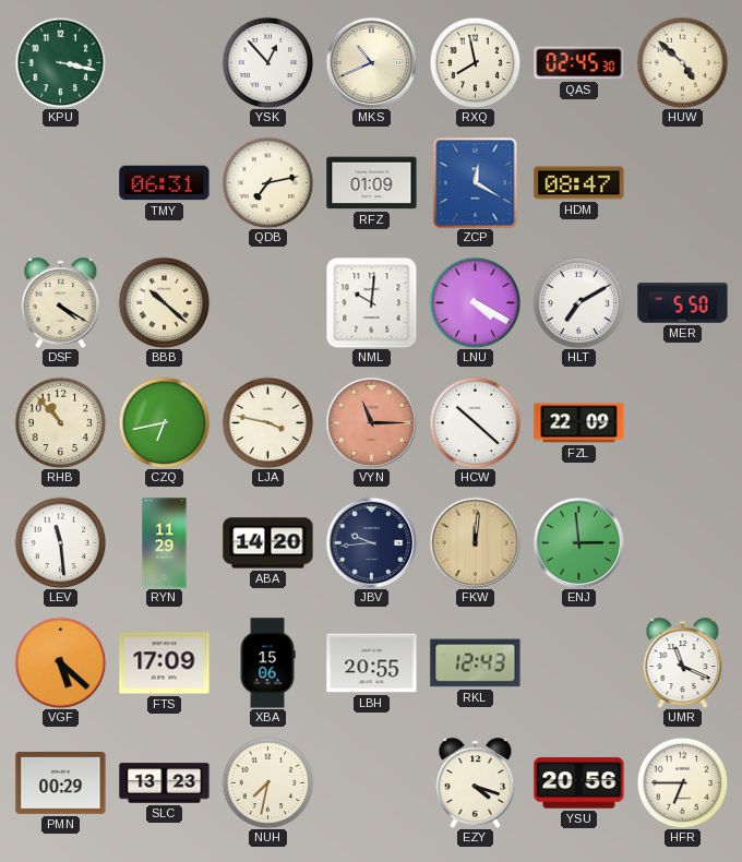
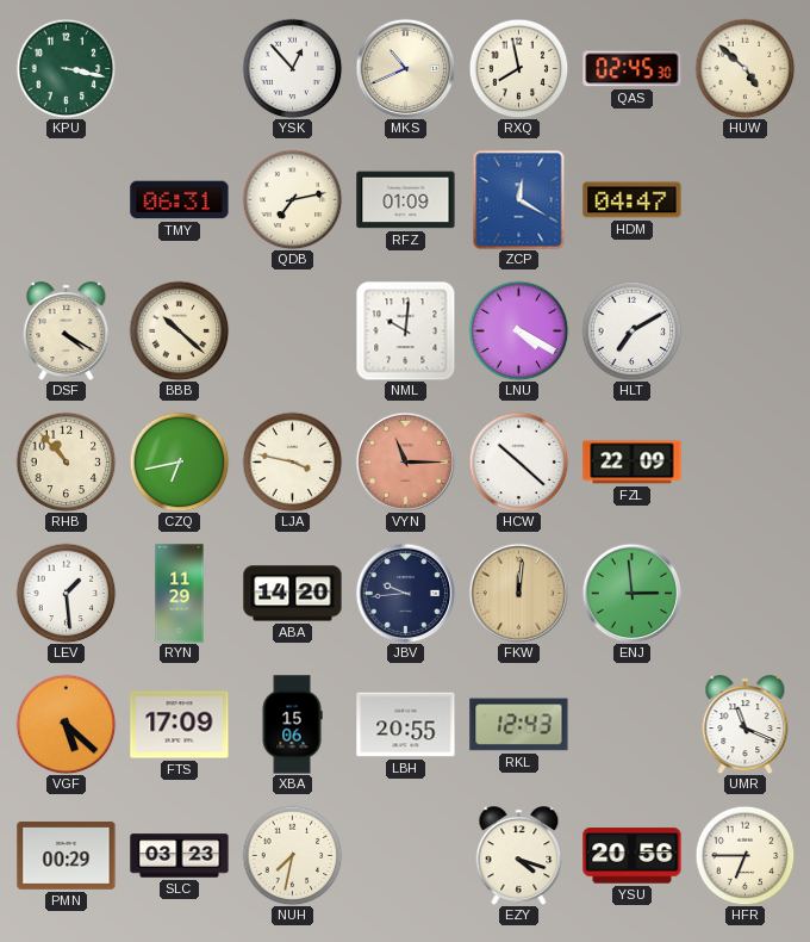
HDM: 08:47 -> 04:47
MER: 5:50 -> none
LEV: 11:29 -> 1:29
SLC: 13:23 -> 03:23
